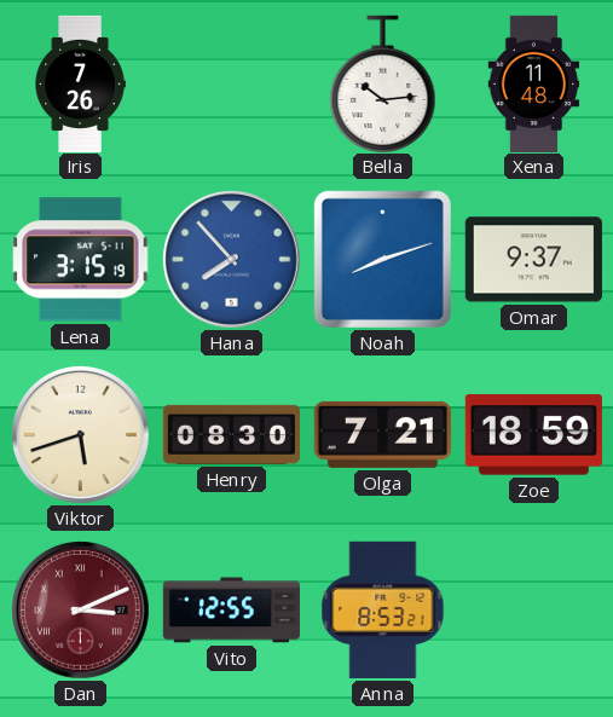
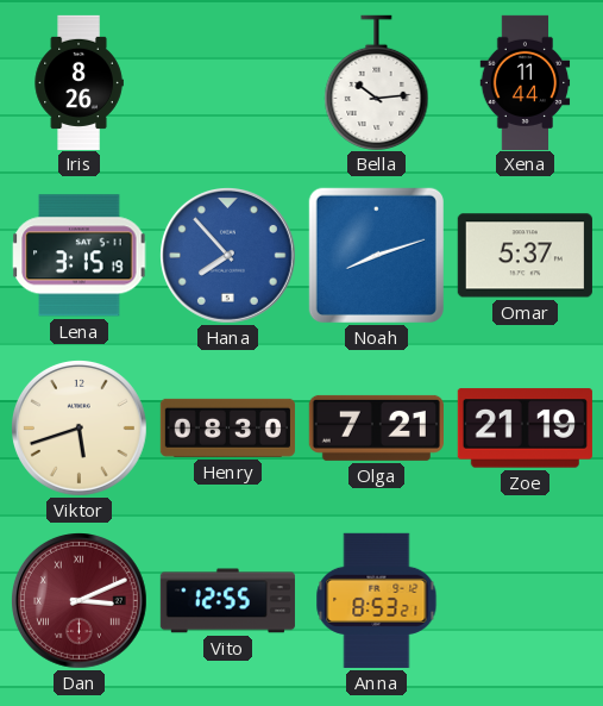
Iris: 7:26 -> 8:26
Xena: 11:48 -> 11:44
Omar: 9:37 -> 5:37
Zoe: 18:59 -> 21:19
